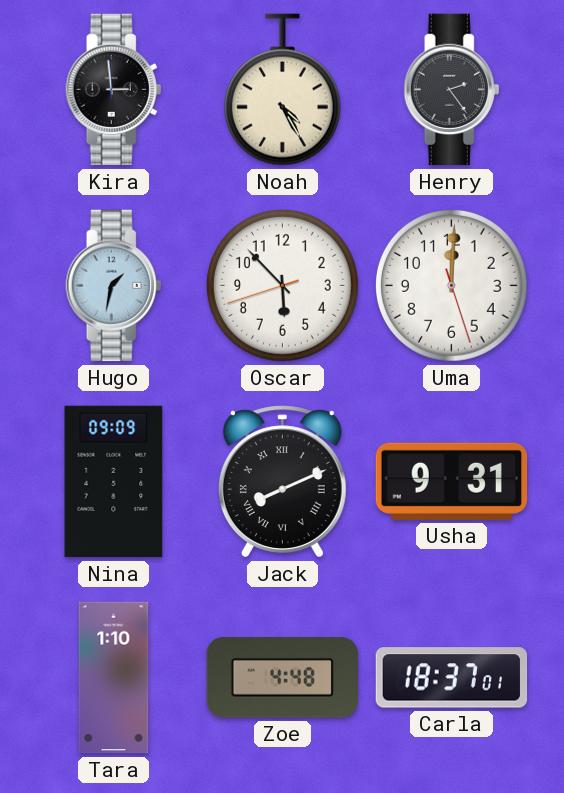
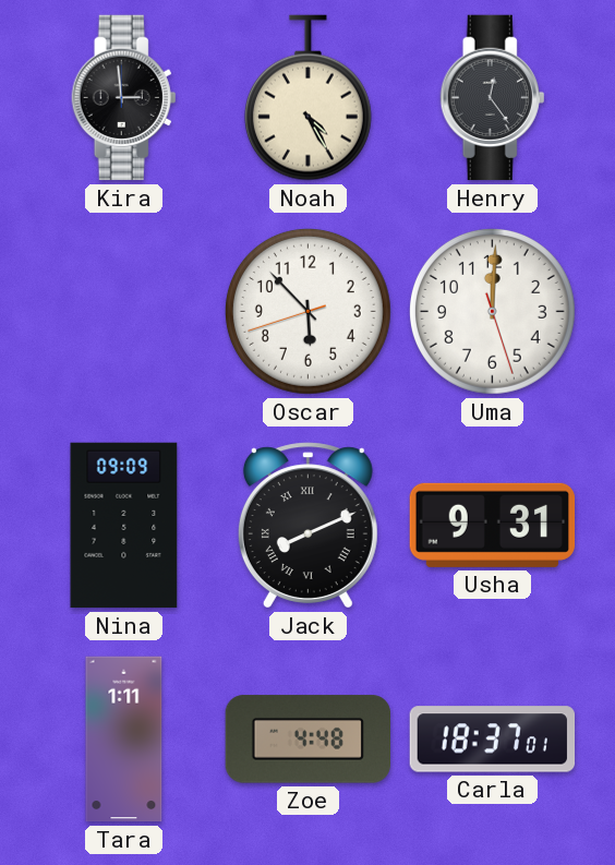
Henry: 2:24 -> 12:24
Hugo: 1:32 -> none
Tara: 1:10 -> 1:11
